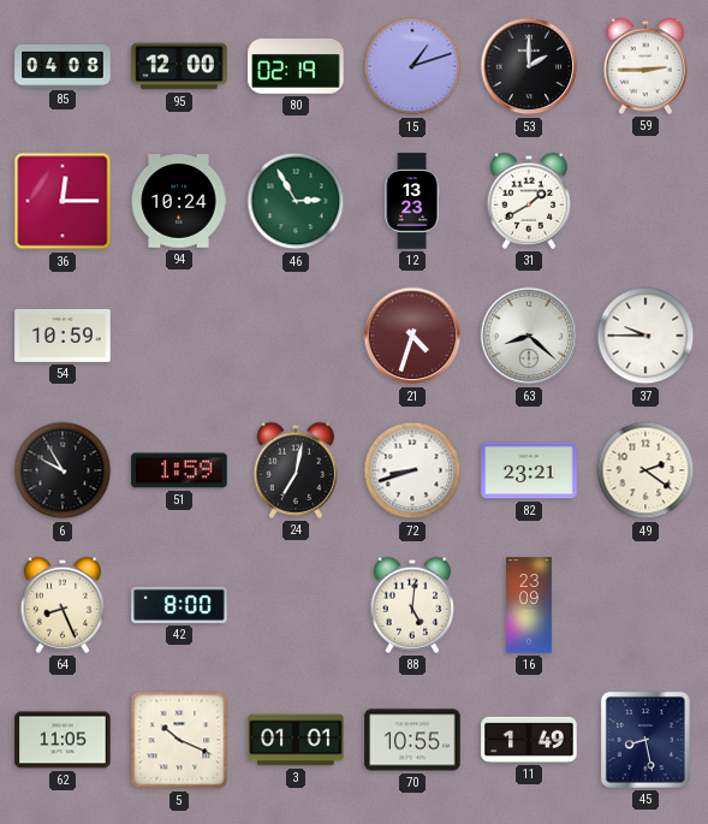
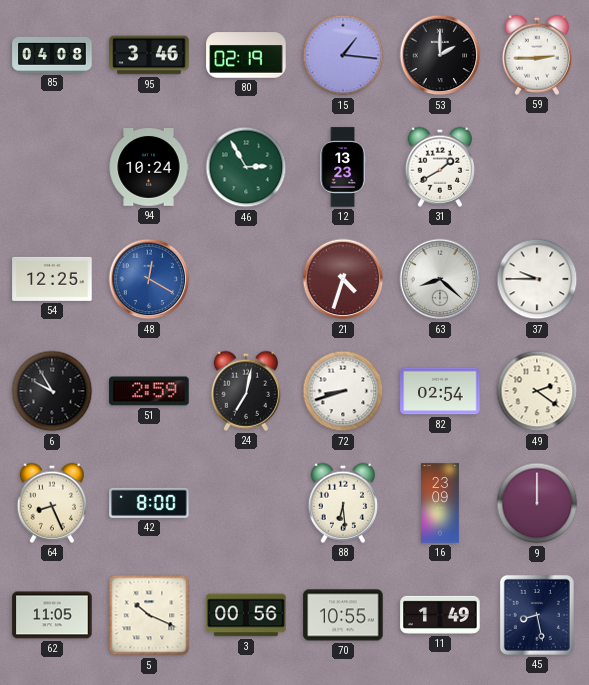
95: 12:00 -> 3:46
15: 1:12 -> 1:16
36: 12:15 -> none
54: 10:59 -> 12:25
48: none -> 12:20
51: 1:59 -> 2:59
82: 23:21 -> 02:54
88: 5:01 -> 6:29
9: none -> 12:00
3: 01:01 -> 00:56
